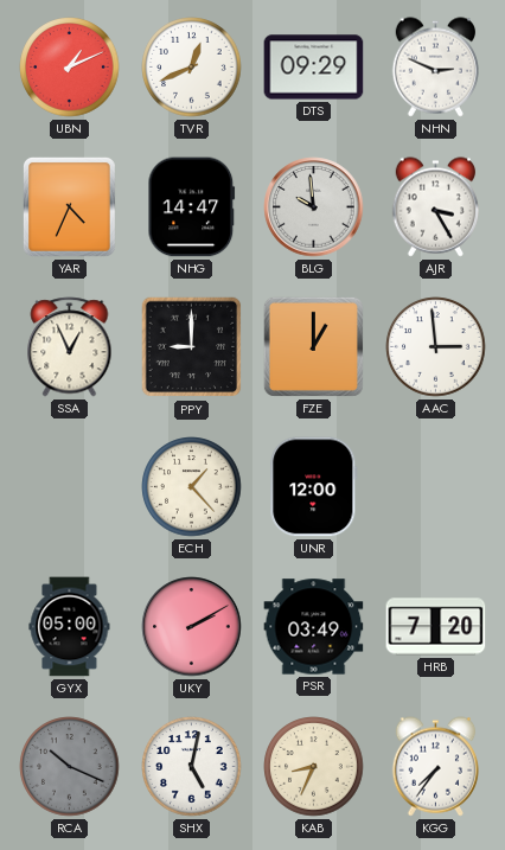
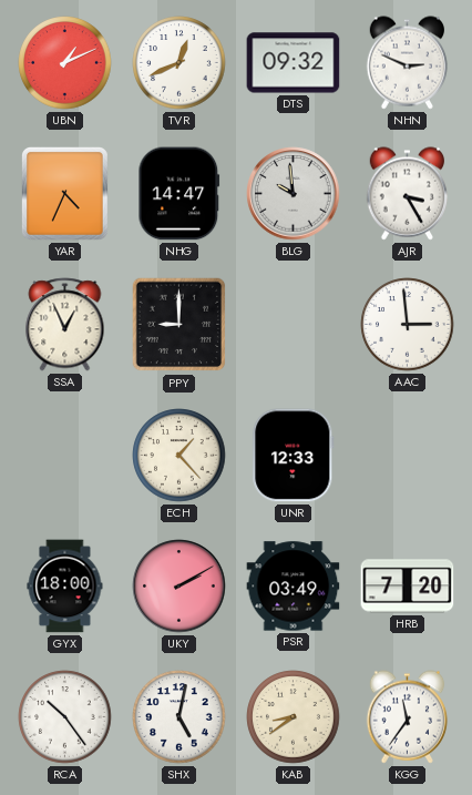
DTS: 09:29 -> 09:32
FZE: 1:00 -> none
UNR: 12:00 -> 12:33
GYX: 05:00 -> 18:00
RCA: 10:19 -> 10:24
RCA dial: grey -> white
KAB: 8:34 -> 8:39
KGG: 7:36 -> 11:36
